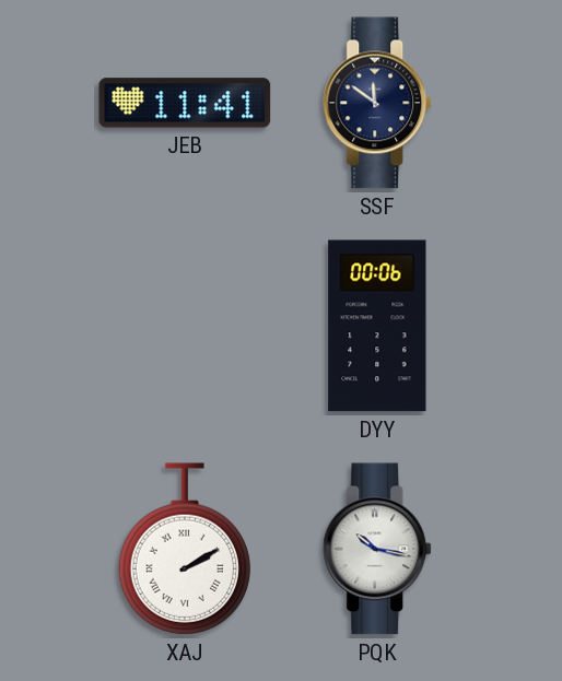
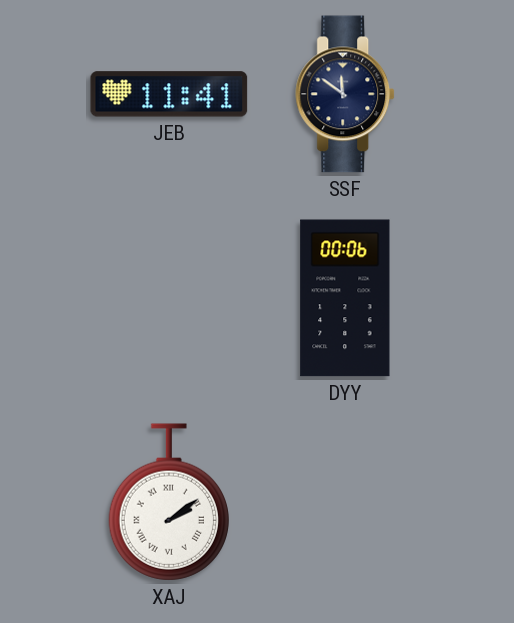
XAJ: 2:10 -> 2:09
PQK: 10:17 -> none
